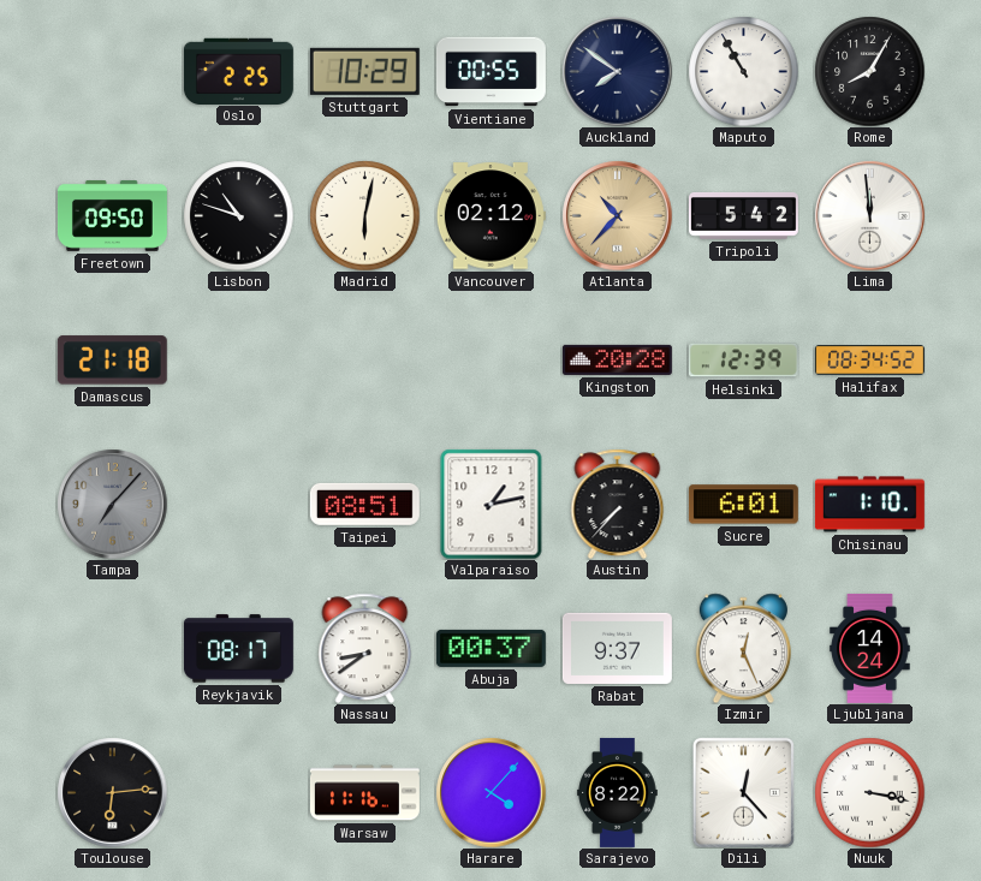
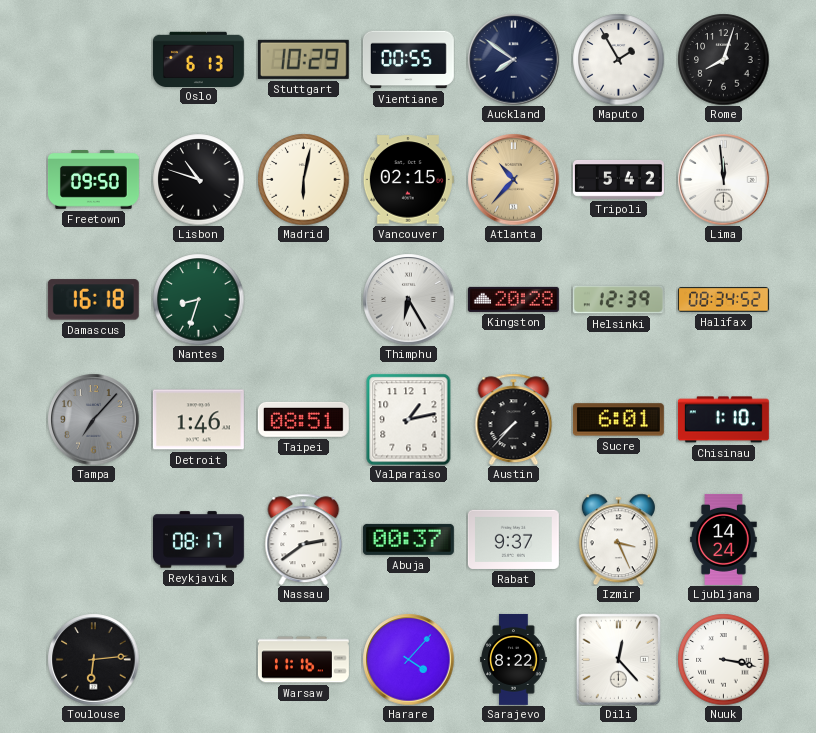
Oslo: 2:25 -> 6:13
Maputo: 10:55 -> 1:55
Rome: 8:05 -> 8:03
Vancouver: 02:12 -> 02:15
Damascus: 21:18 -> 16:18
Nantes: none -> 8:33
Thimphu: none -> 6:25
Detroit: none -> 1:46
Nassau: 8:39 -> 2:39
Izmir: 12:26 -> 3:26
